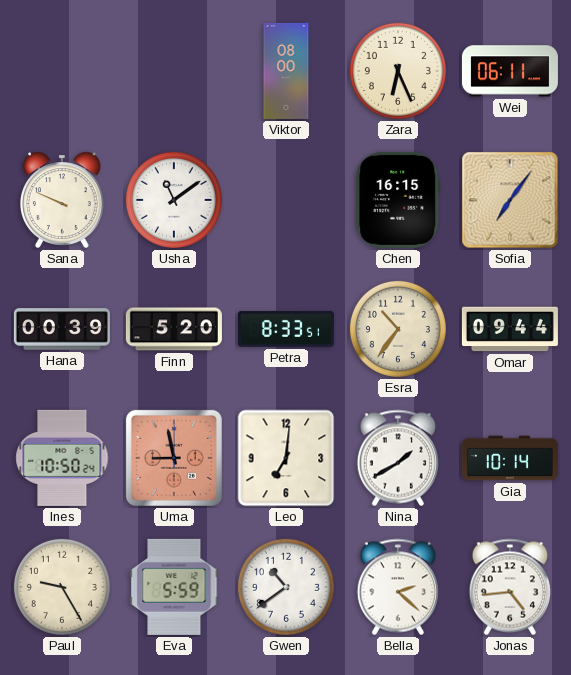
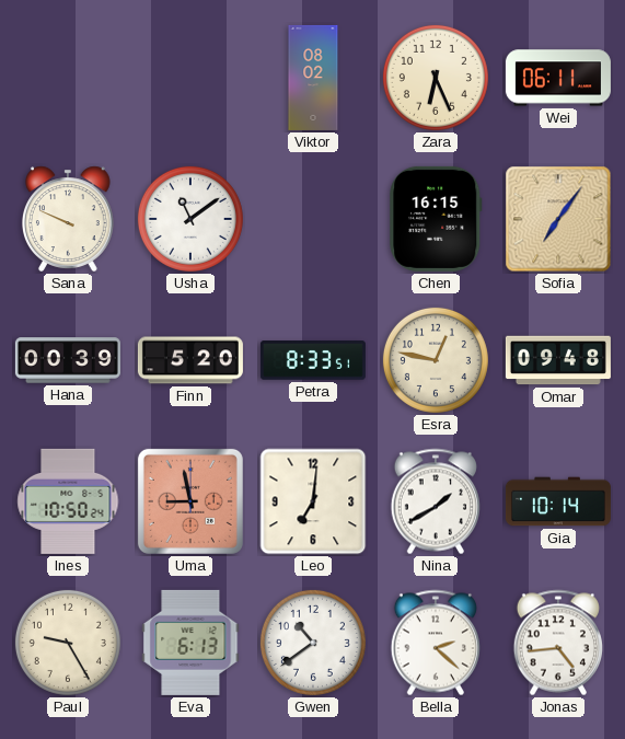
Viktor: 08:00 -> 08:02
Esra: 10:36 -> 12:47
Omar: 09:44 -> 09:48
Eva: 5:59 -> 6:13
